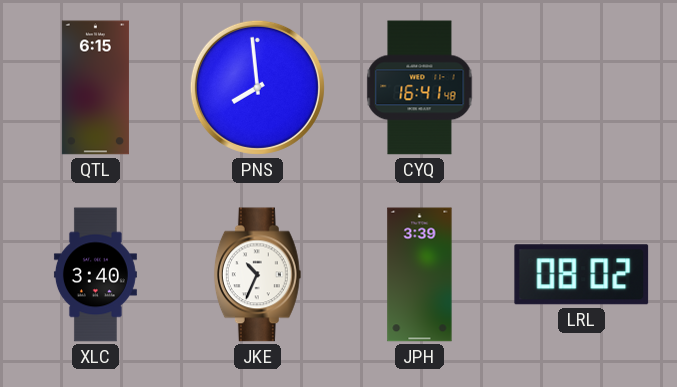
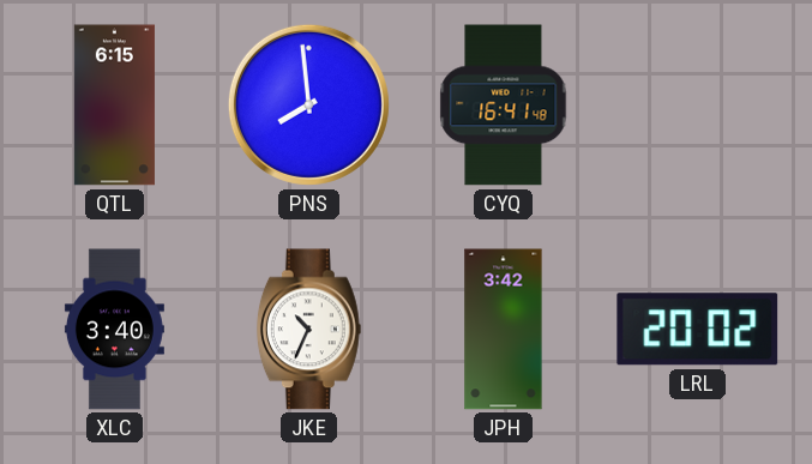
JPH: 3:39 -> 3:42
LRL: 08:02 -> 20:02
